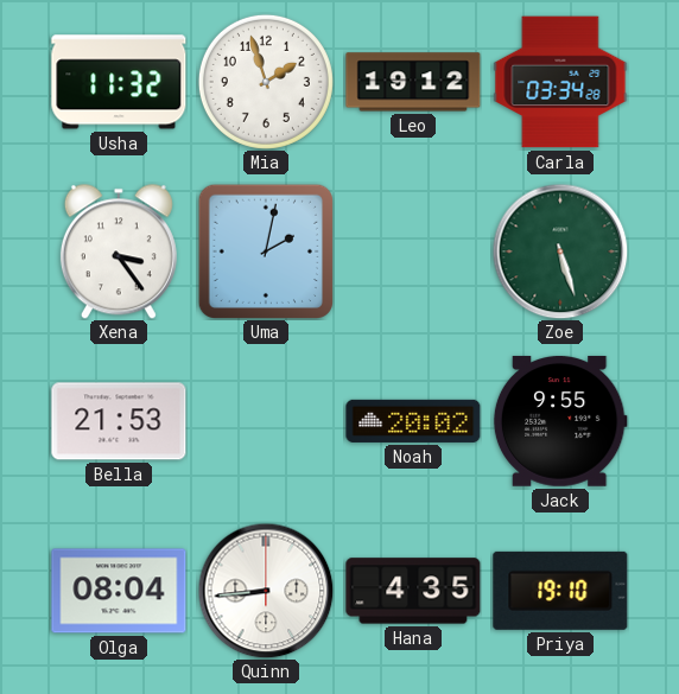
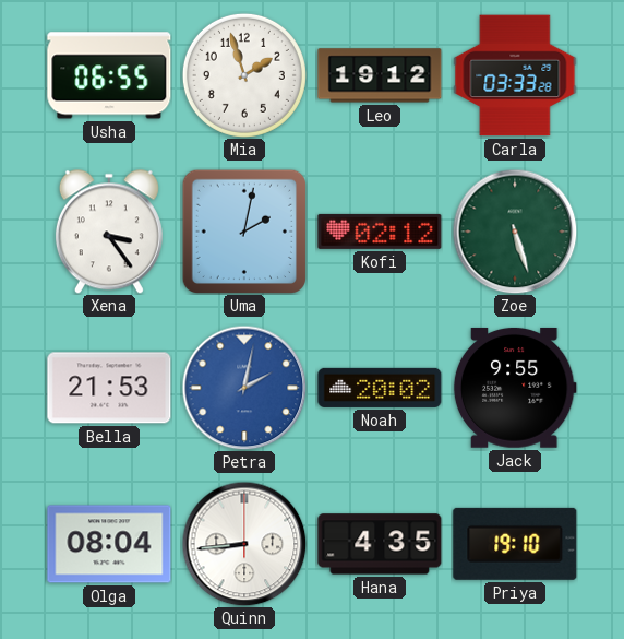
Usha: 11:32 -> 06:55
Carla: 03:34 -> 03:33
Kofi: none -> 02:12
Petra: none -> 2:02
